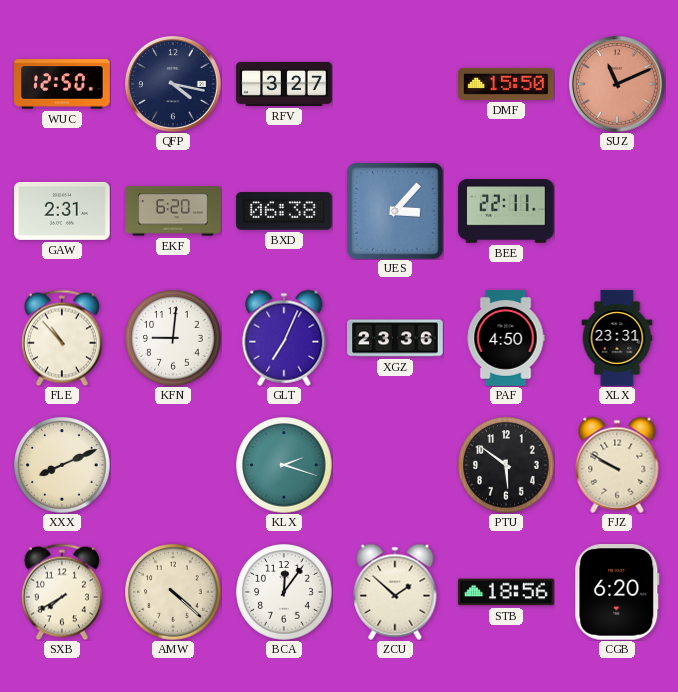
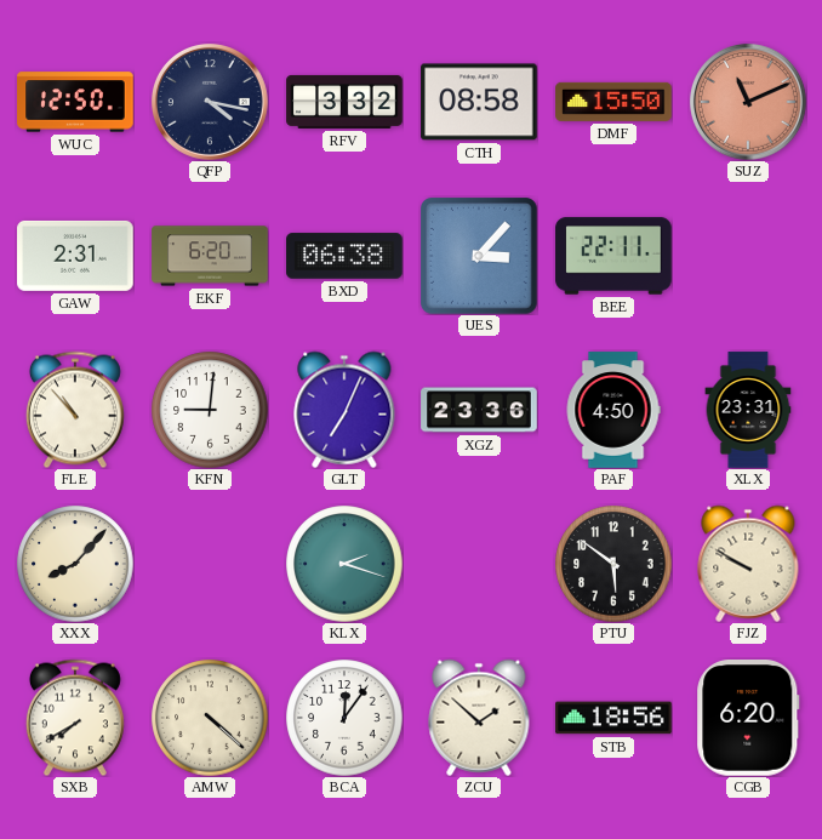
RFV: 3:27 -> 3:32
CTH: none -> 08:58
XXX: 8:11 -> 8:07
